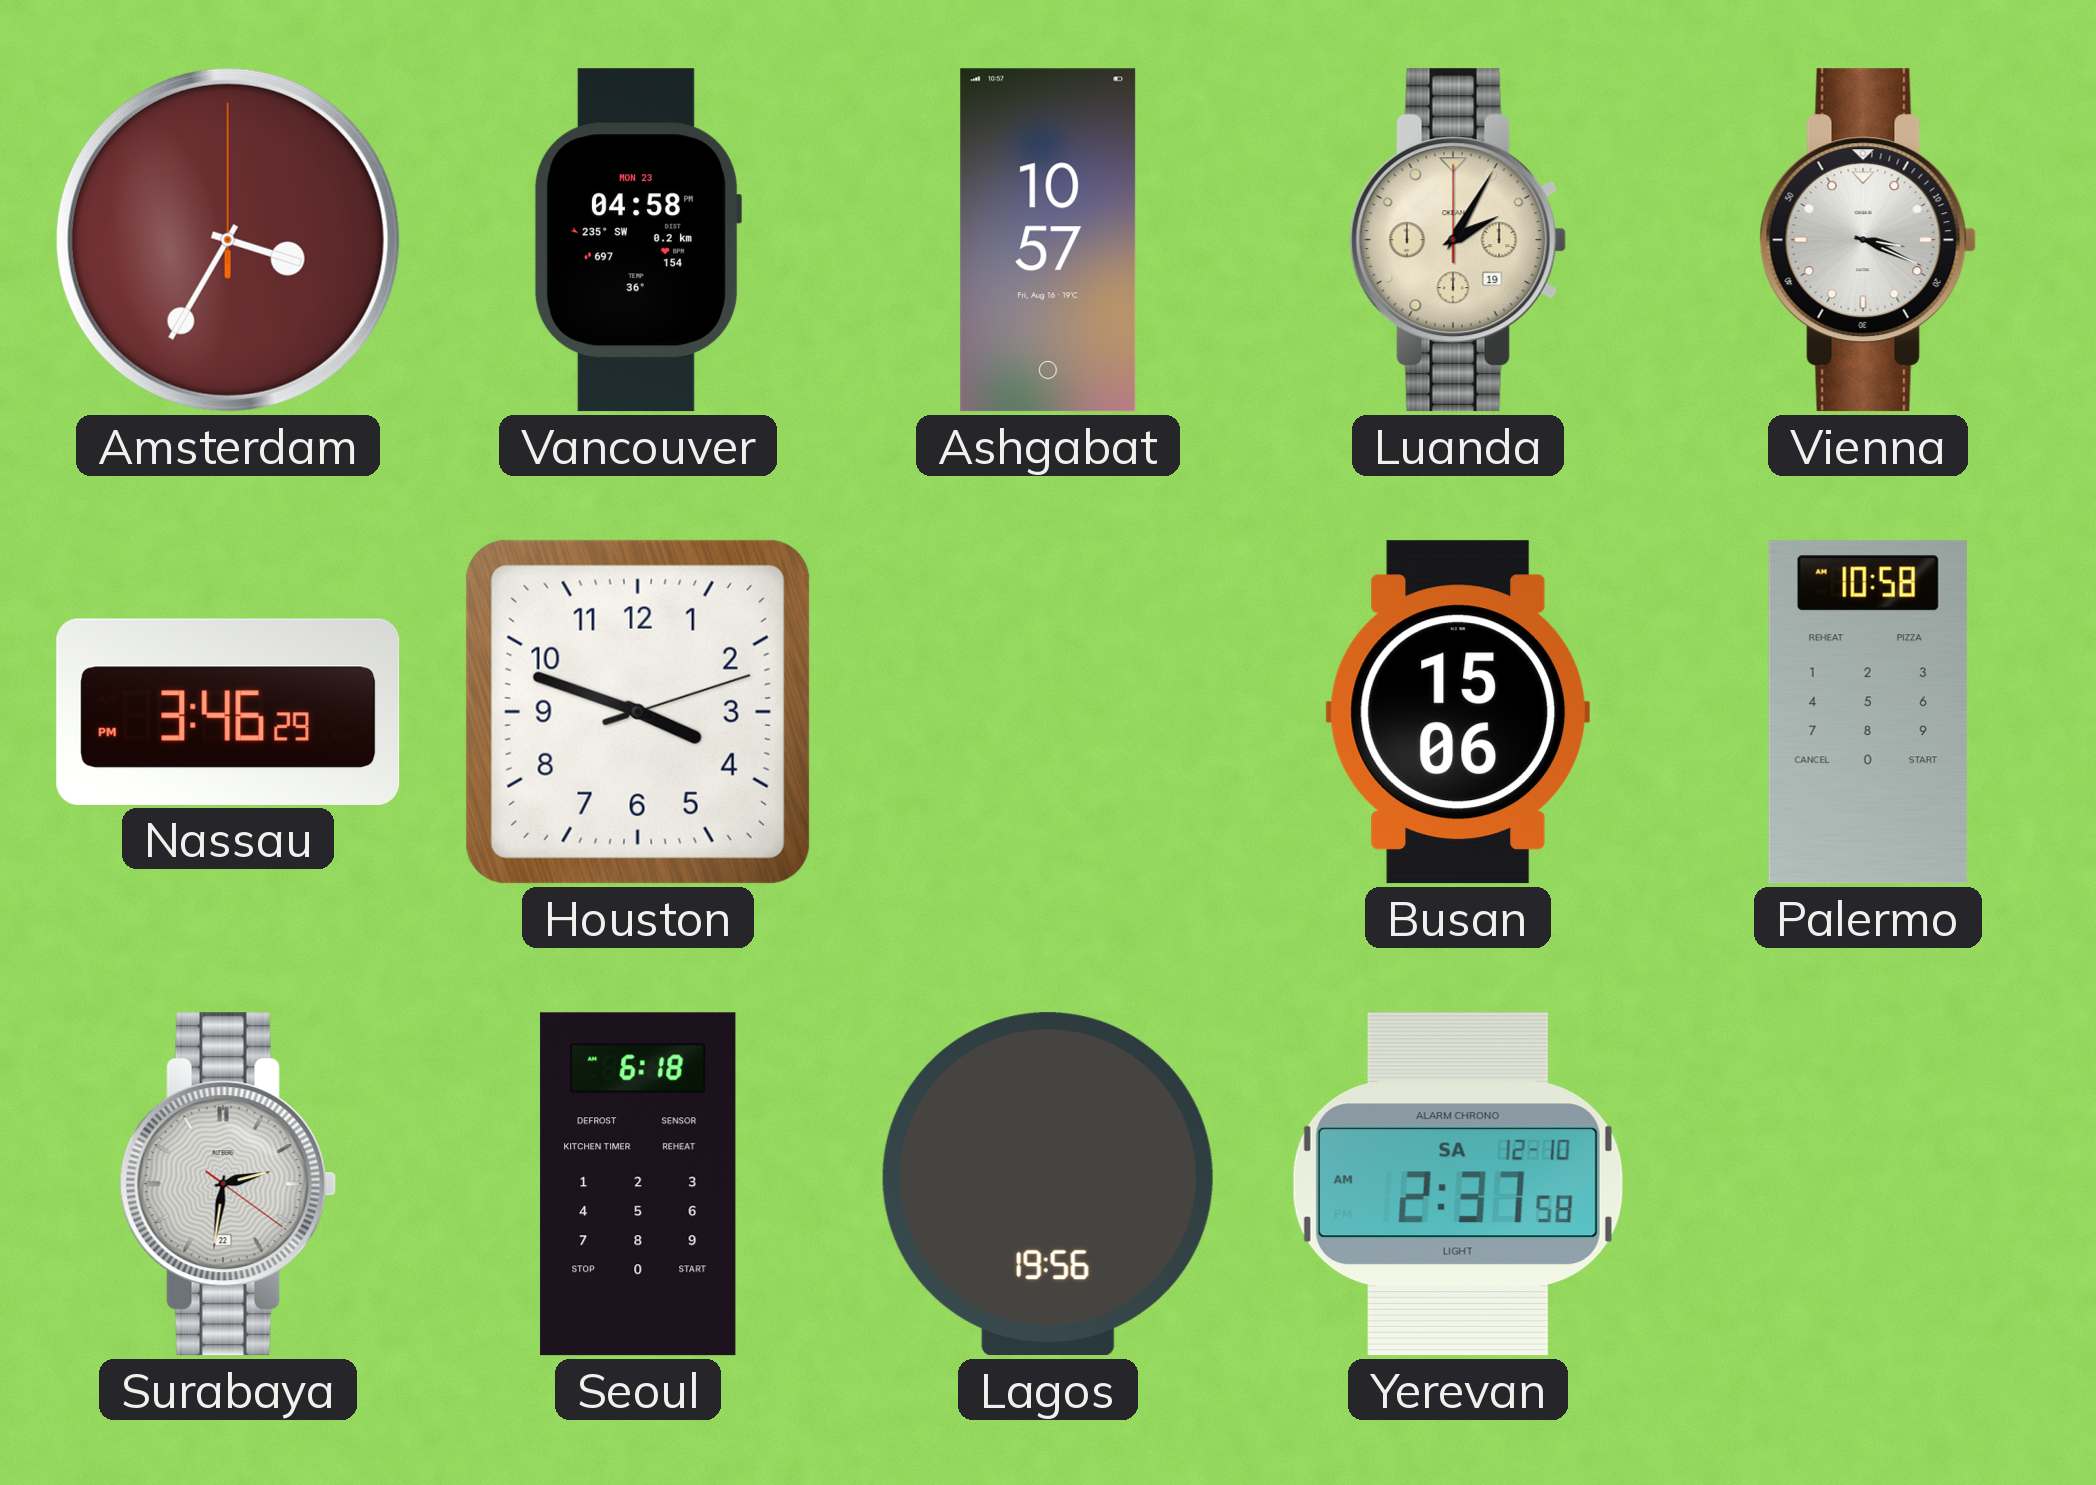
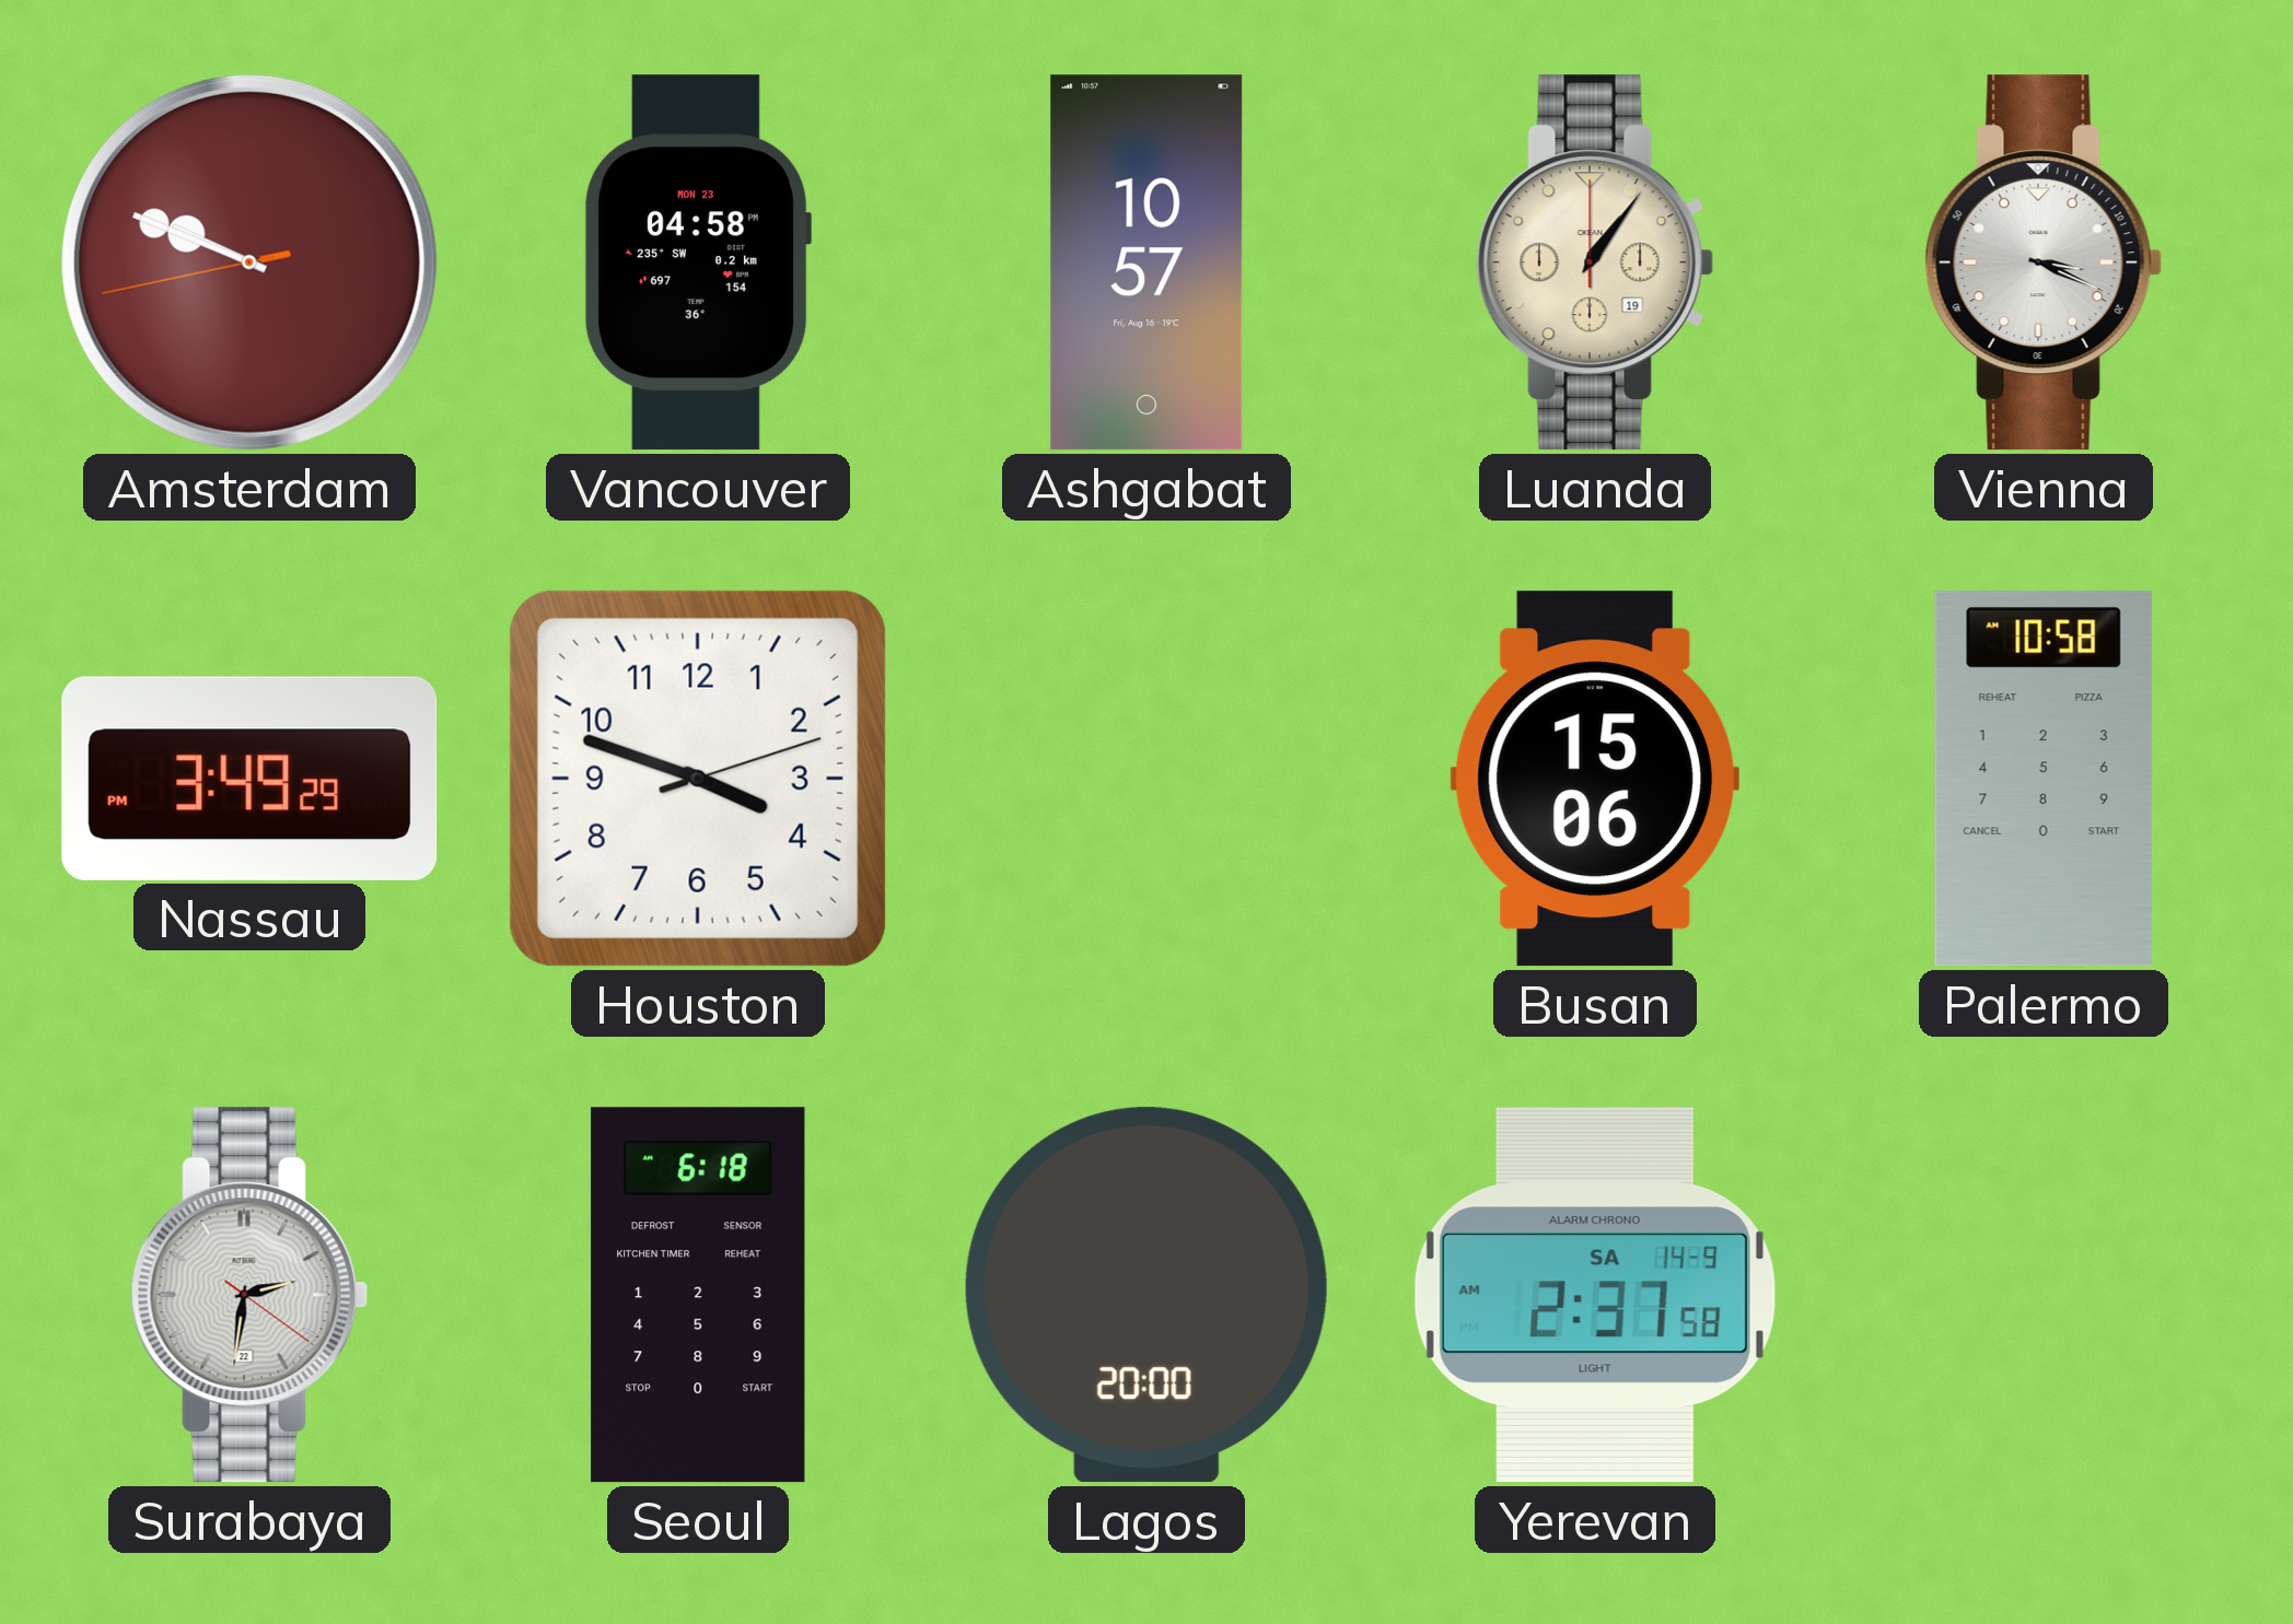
Amsterdam: 3:35 -> 9:48
Luanda: 2:05 -> 1:06
Nassau: 3:46 -> 3:49
Lagos: 19:56 -> 20:00
Yerevan date: SA 12-10 -> SA 14-9
